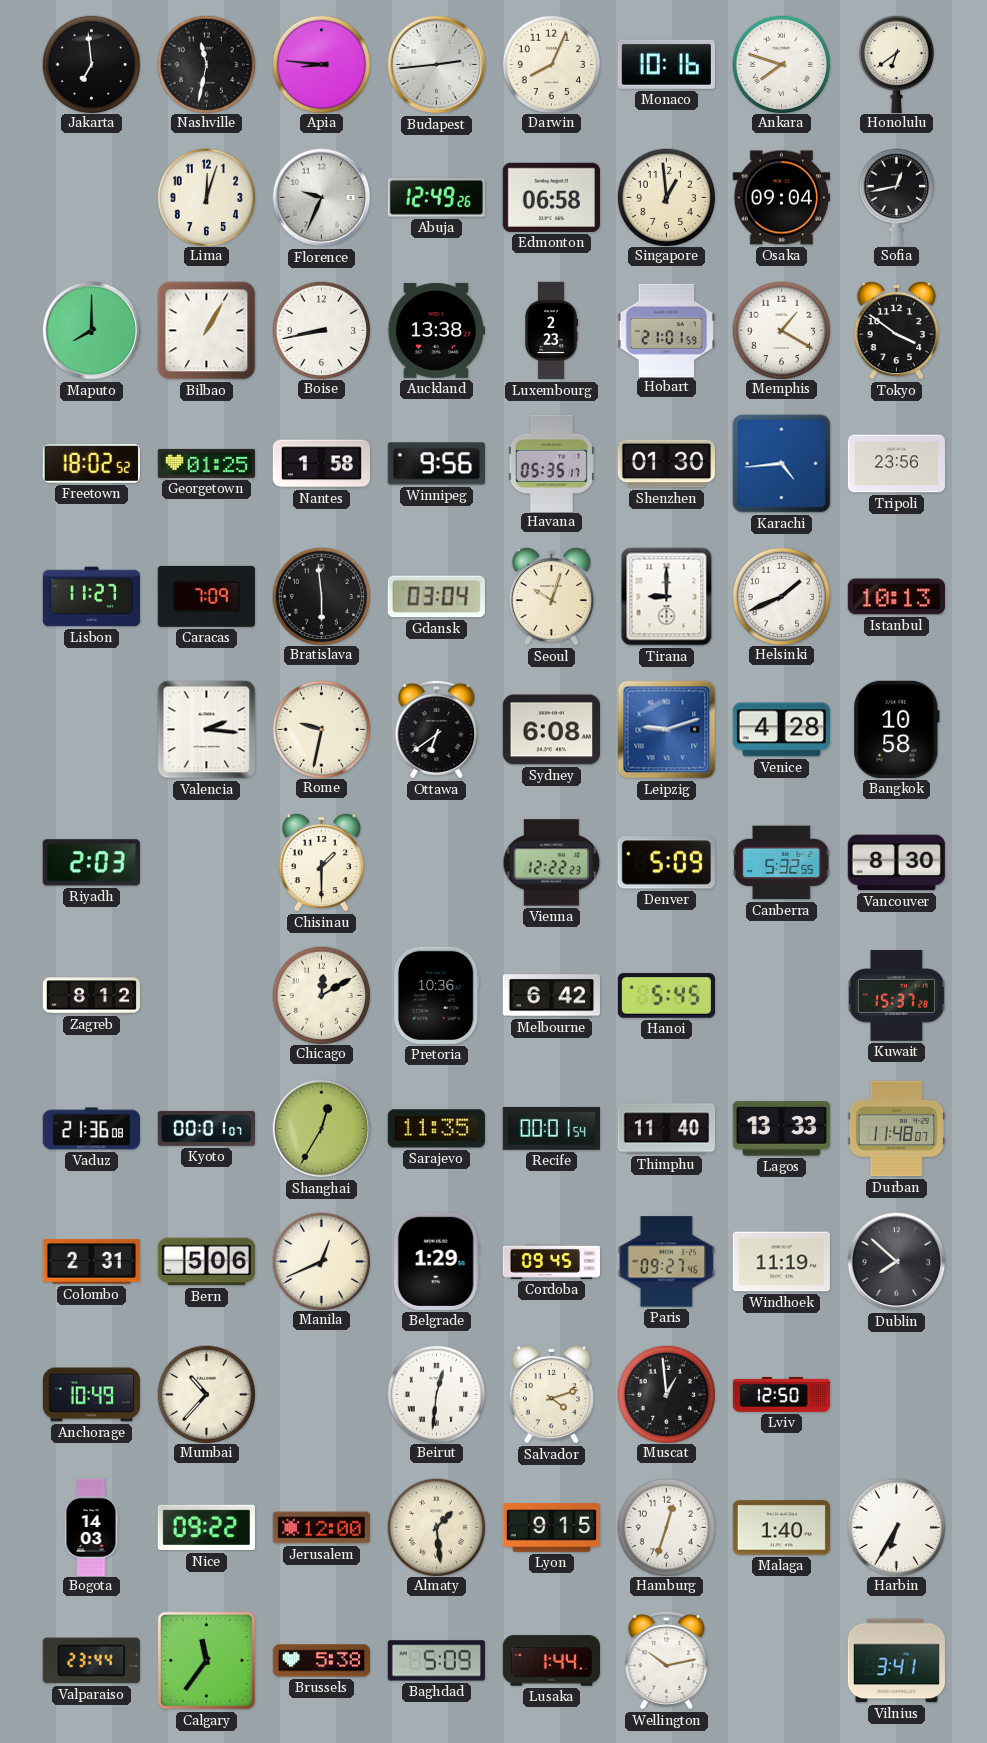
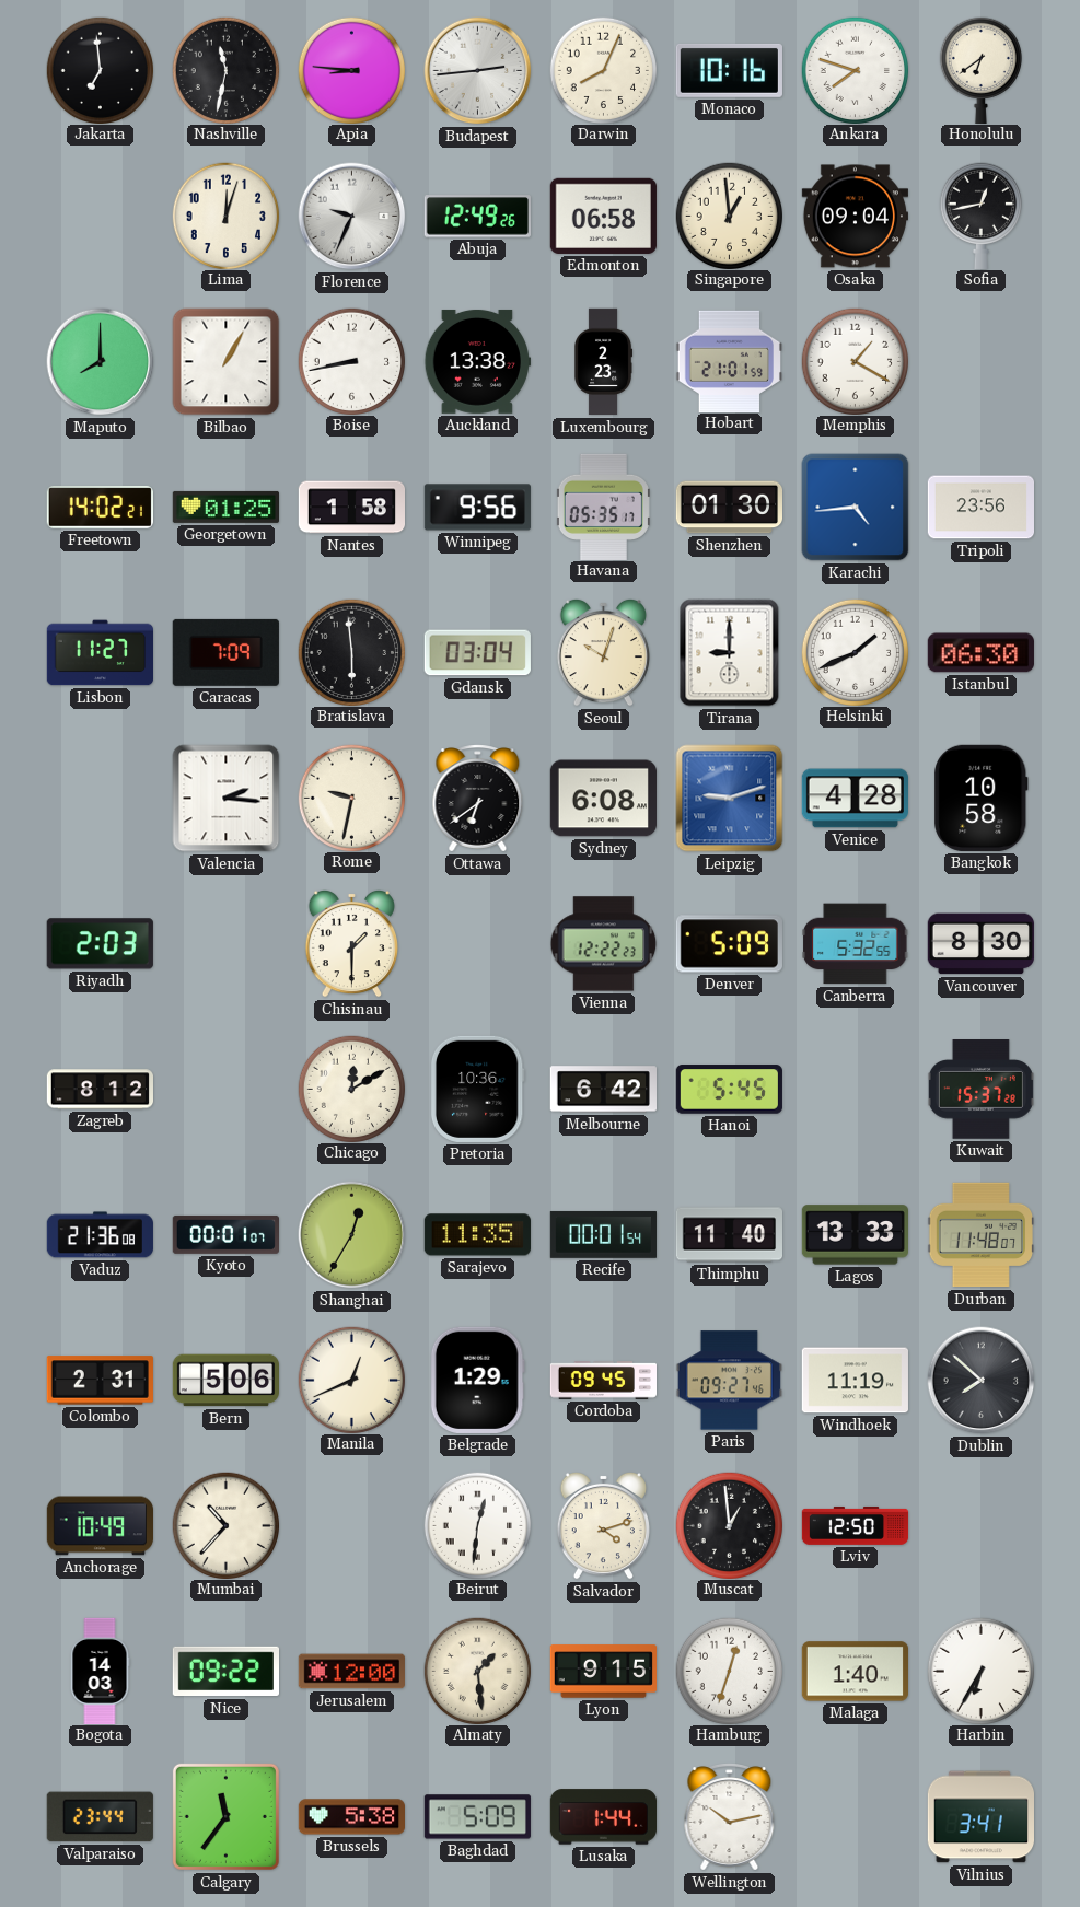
Tokyo: 3:51 -> none
Freetown: 18:02 -> 14:02
Istanbul: 10:13 -> 06:30
